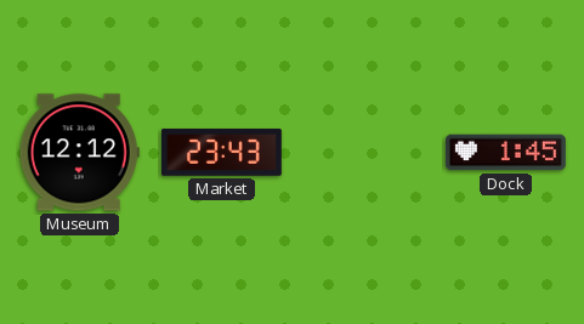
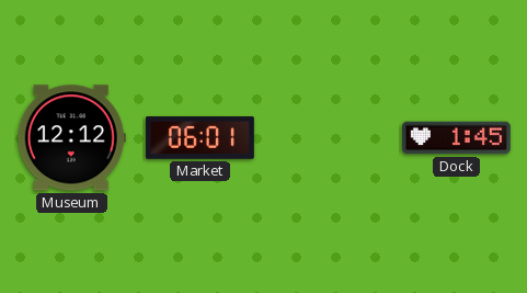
Market: 23:43 -> 06:01
